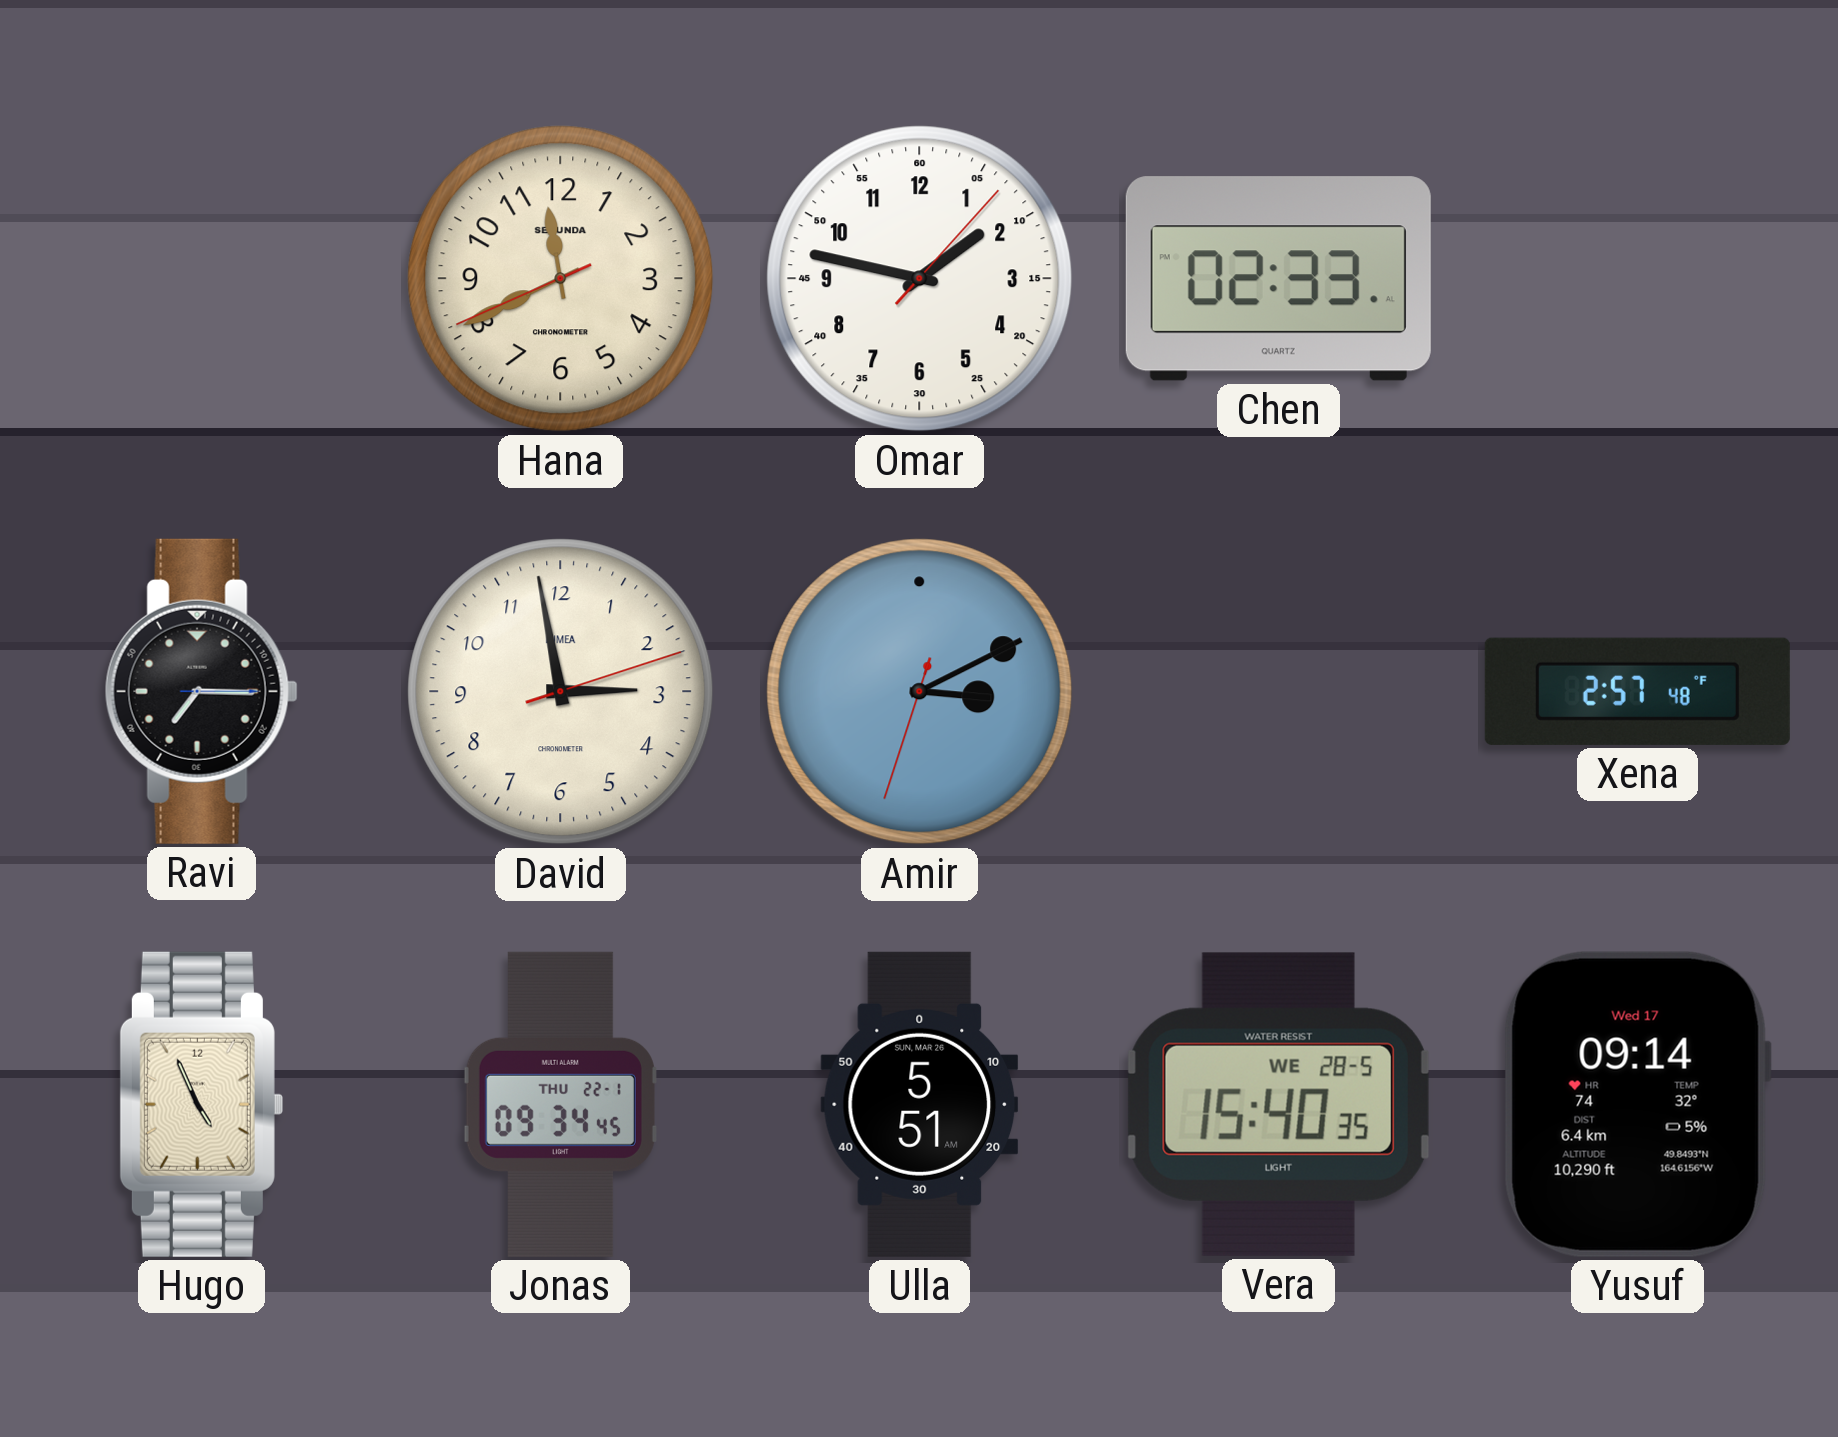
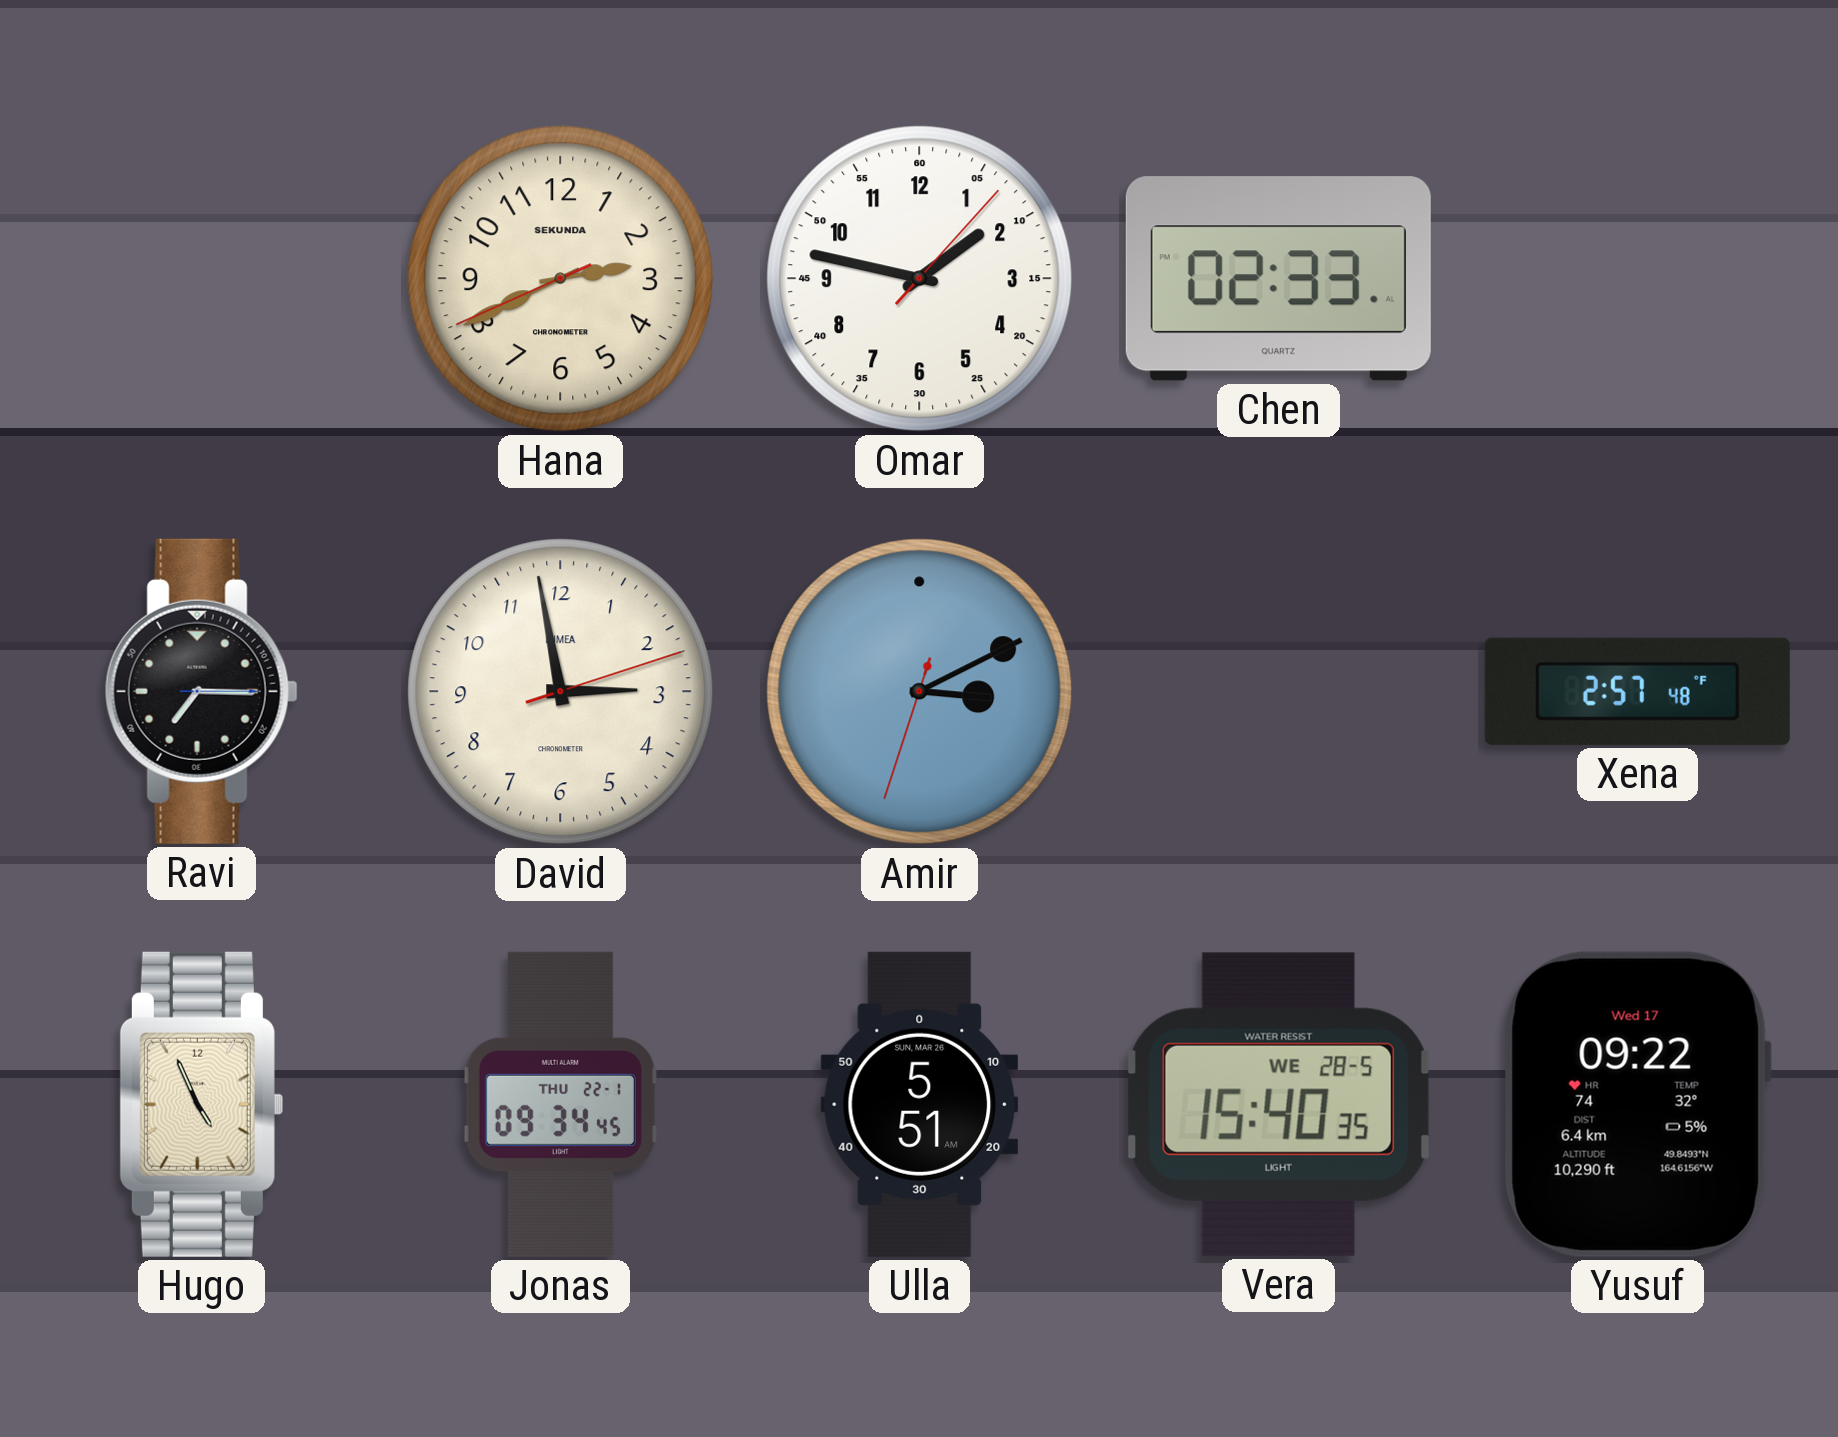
Hana: 11:40 -> 2:40
Yusuf: 09:14 -> 09:22
